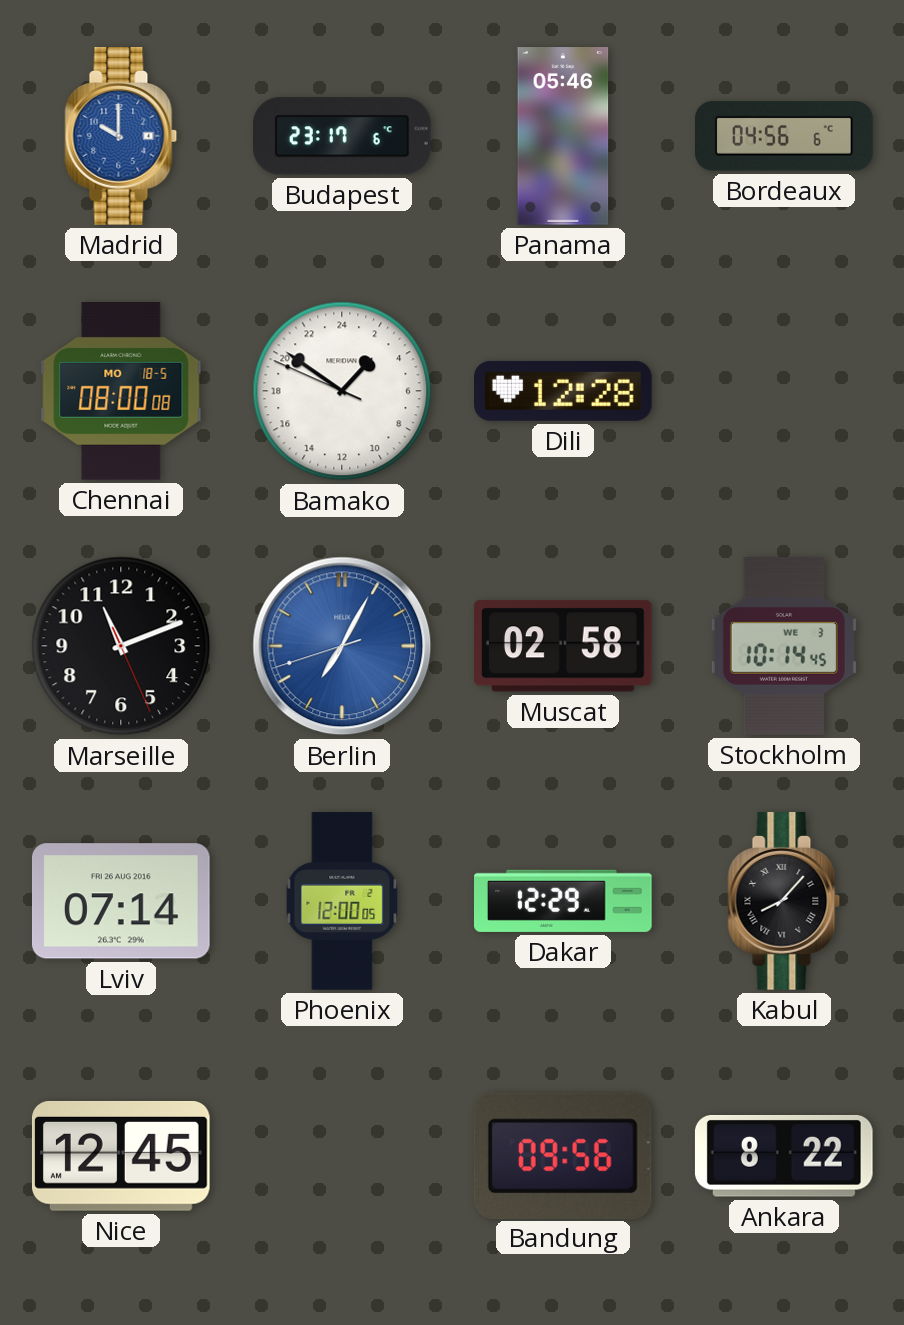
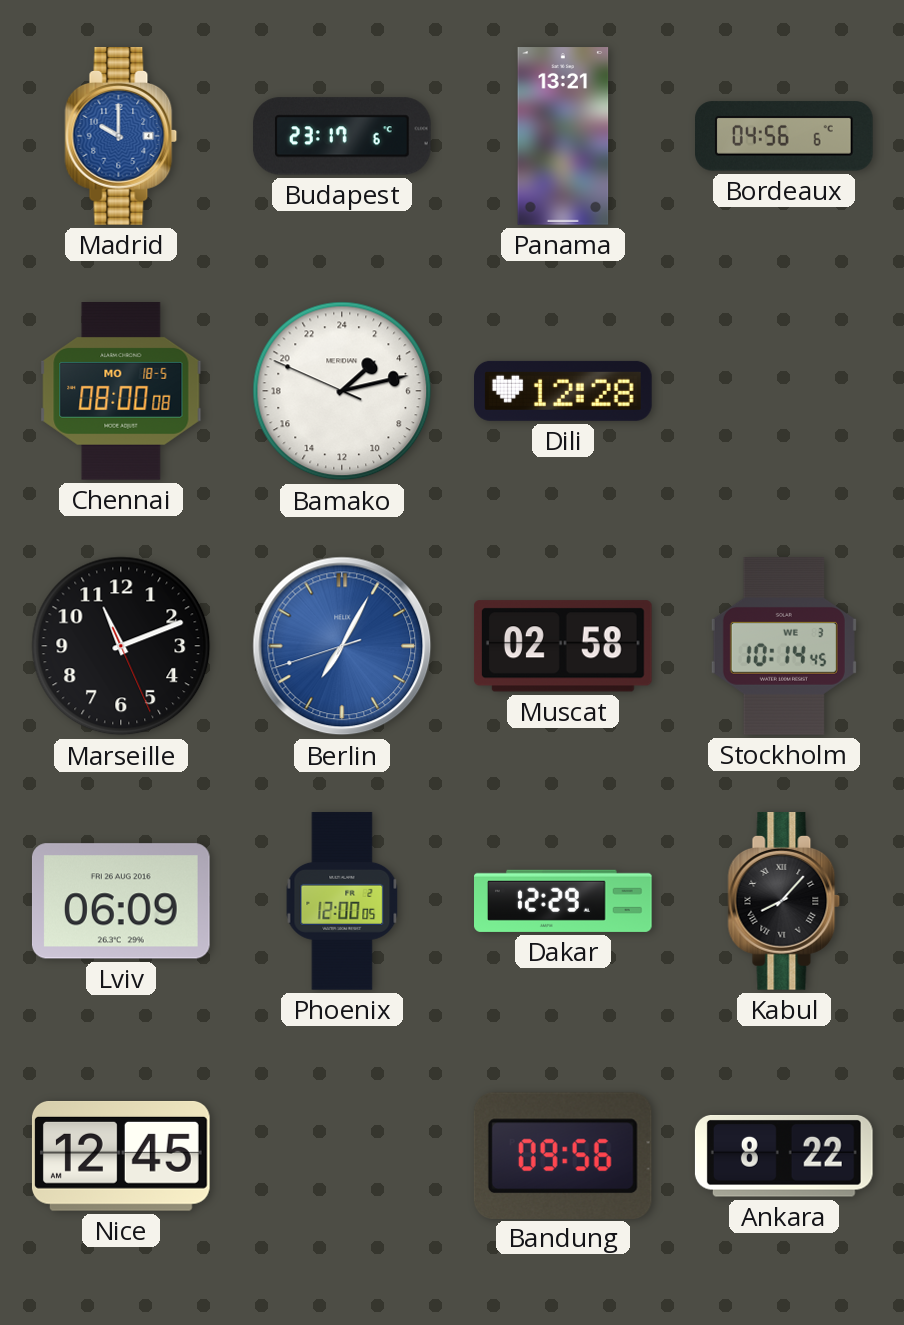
Panama: 05:46 -> 13:21
Bamako: 2:50 -> 3:12
Lviv: 07:14 -> 06:09
